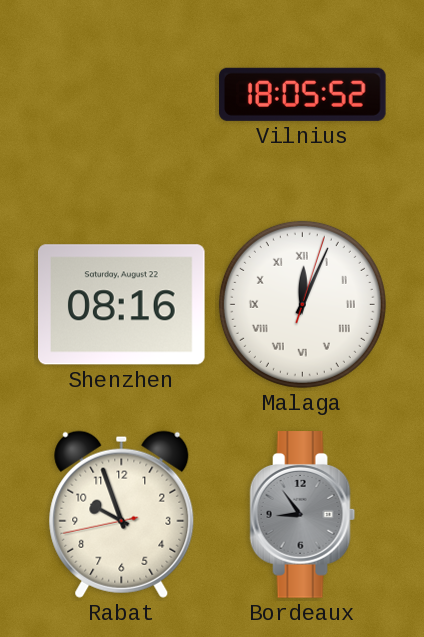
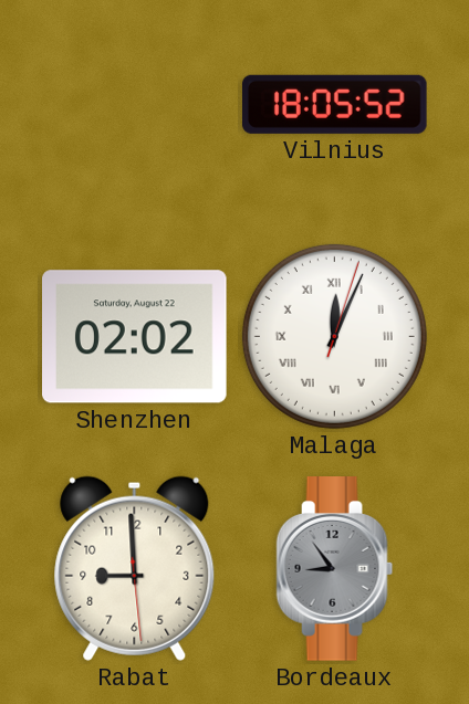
Shenzhen: 08:16 -> 02:02
Rabat: 9:56 -> 8:59
